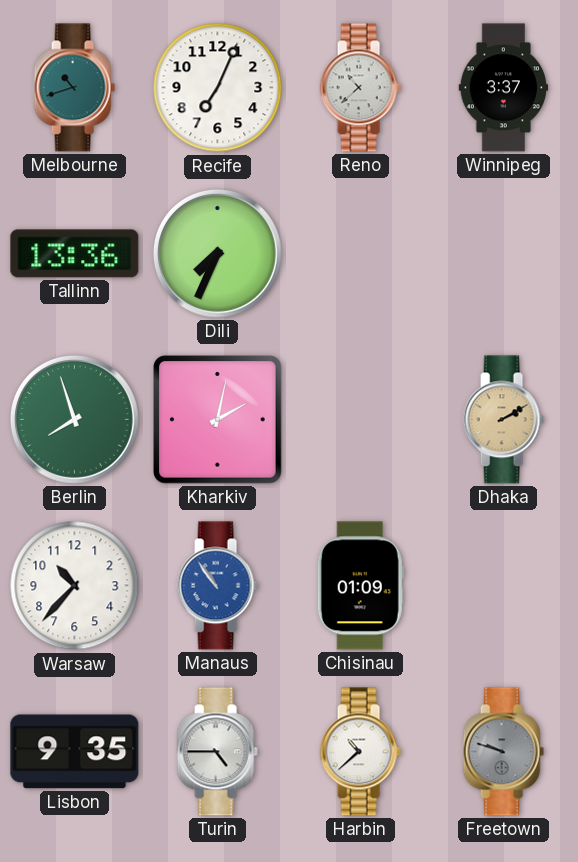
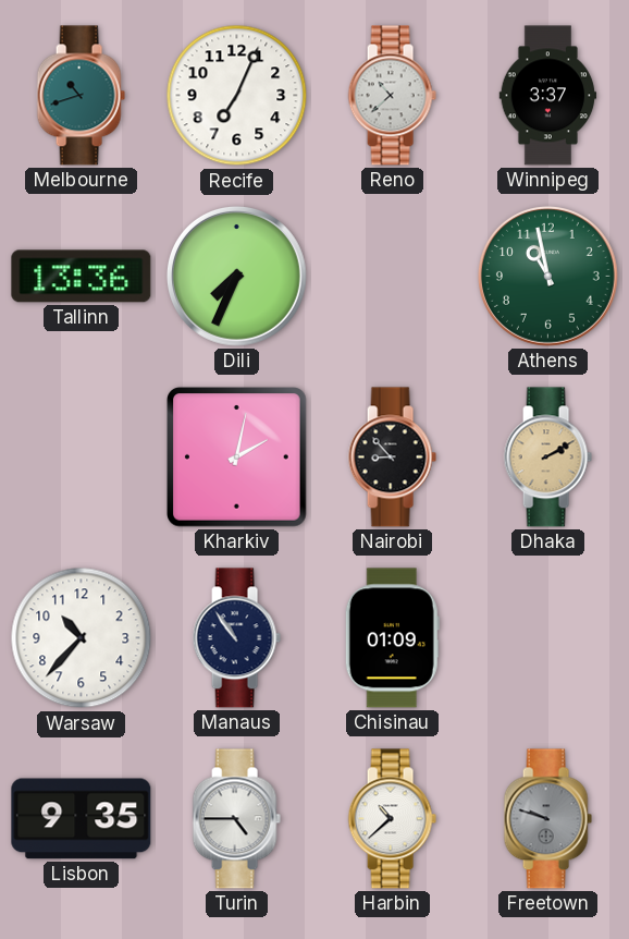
Athens: none -> 10:58
Berlin: 7:57 -> none
Nairobi: none -> 8:53
Manaus dial: blue -> navy
